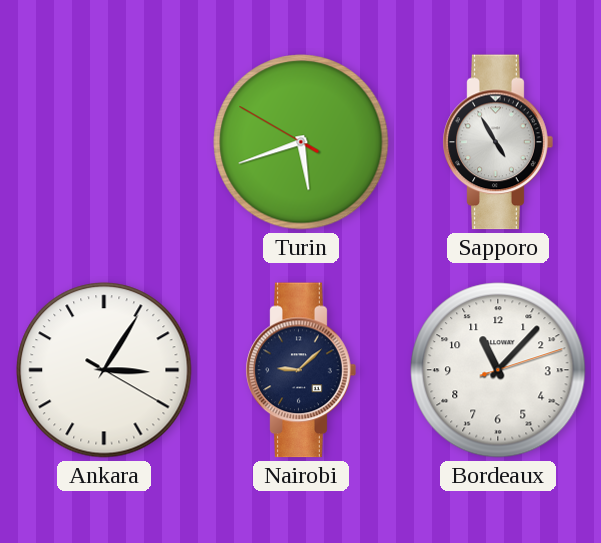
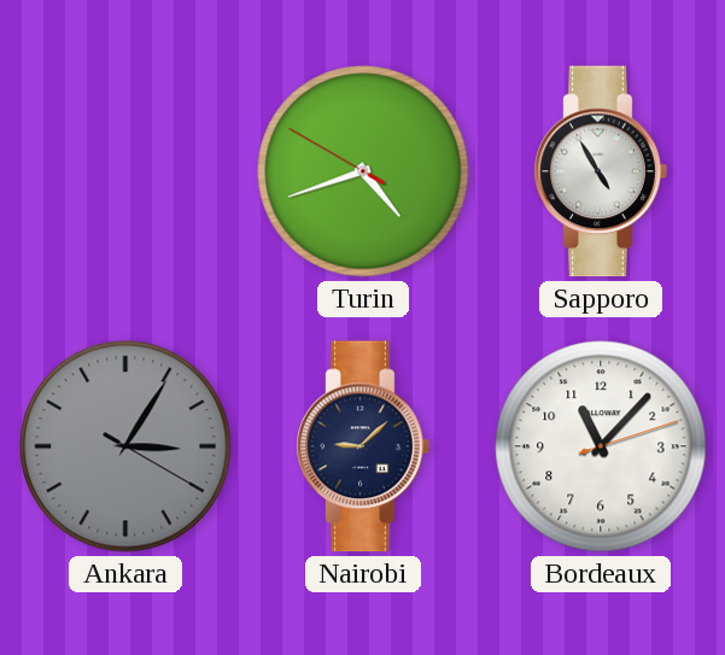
Turin: 5:41 -> 4:41
Ankara dial: white -> grey
